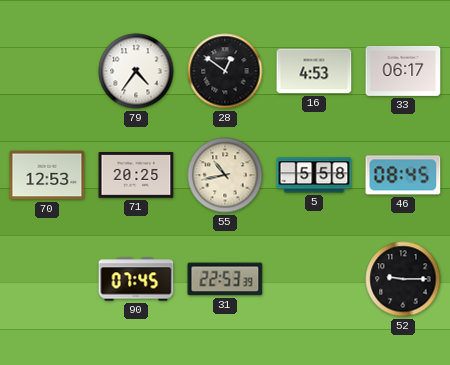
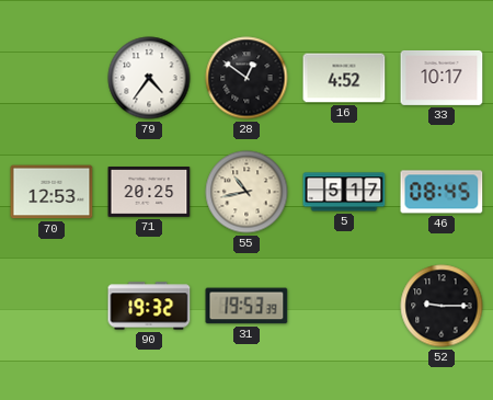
16: 4:53 -> 4:52
33: 06:17 -> 10:17
5: 5:58 -> 5:17
90: 07:45 -> 19:32
31: 22:53 -> 19:53
